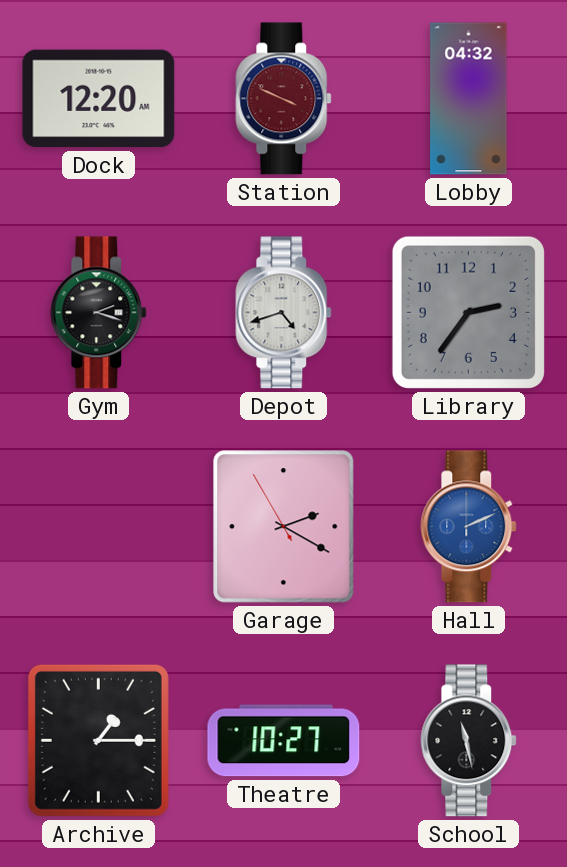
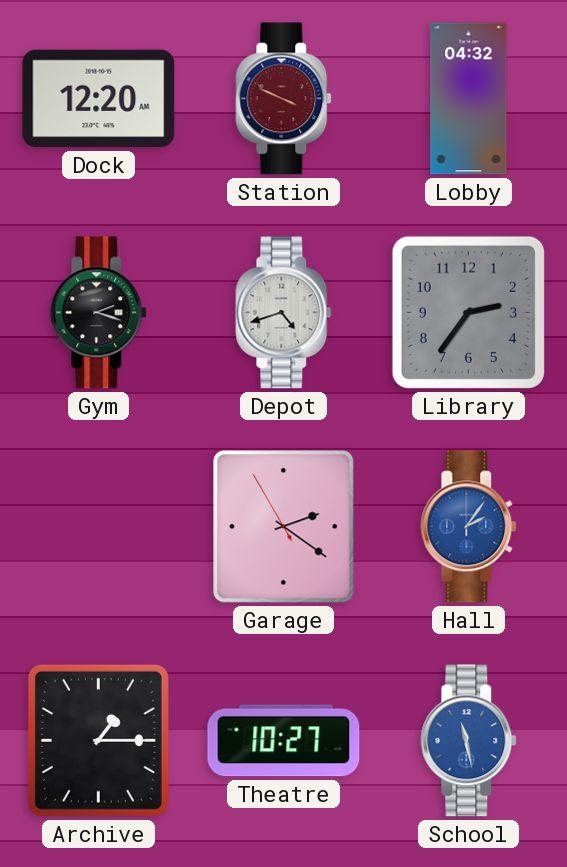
Garage: 2:19 -> 2:20
Hall: 2:11 -> 2:06
School dial: black -> blue
